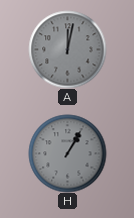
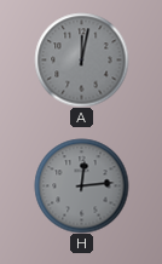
H: 1:05 -> 12:14
